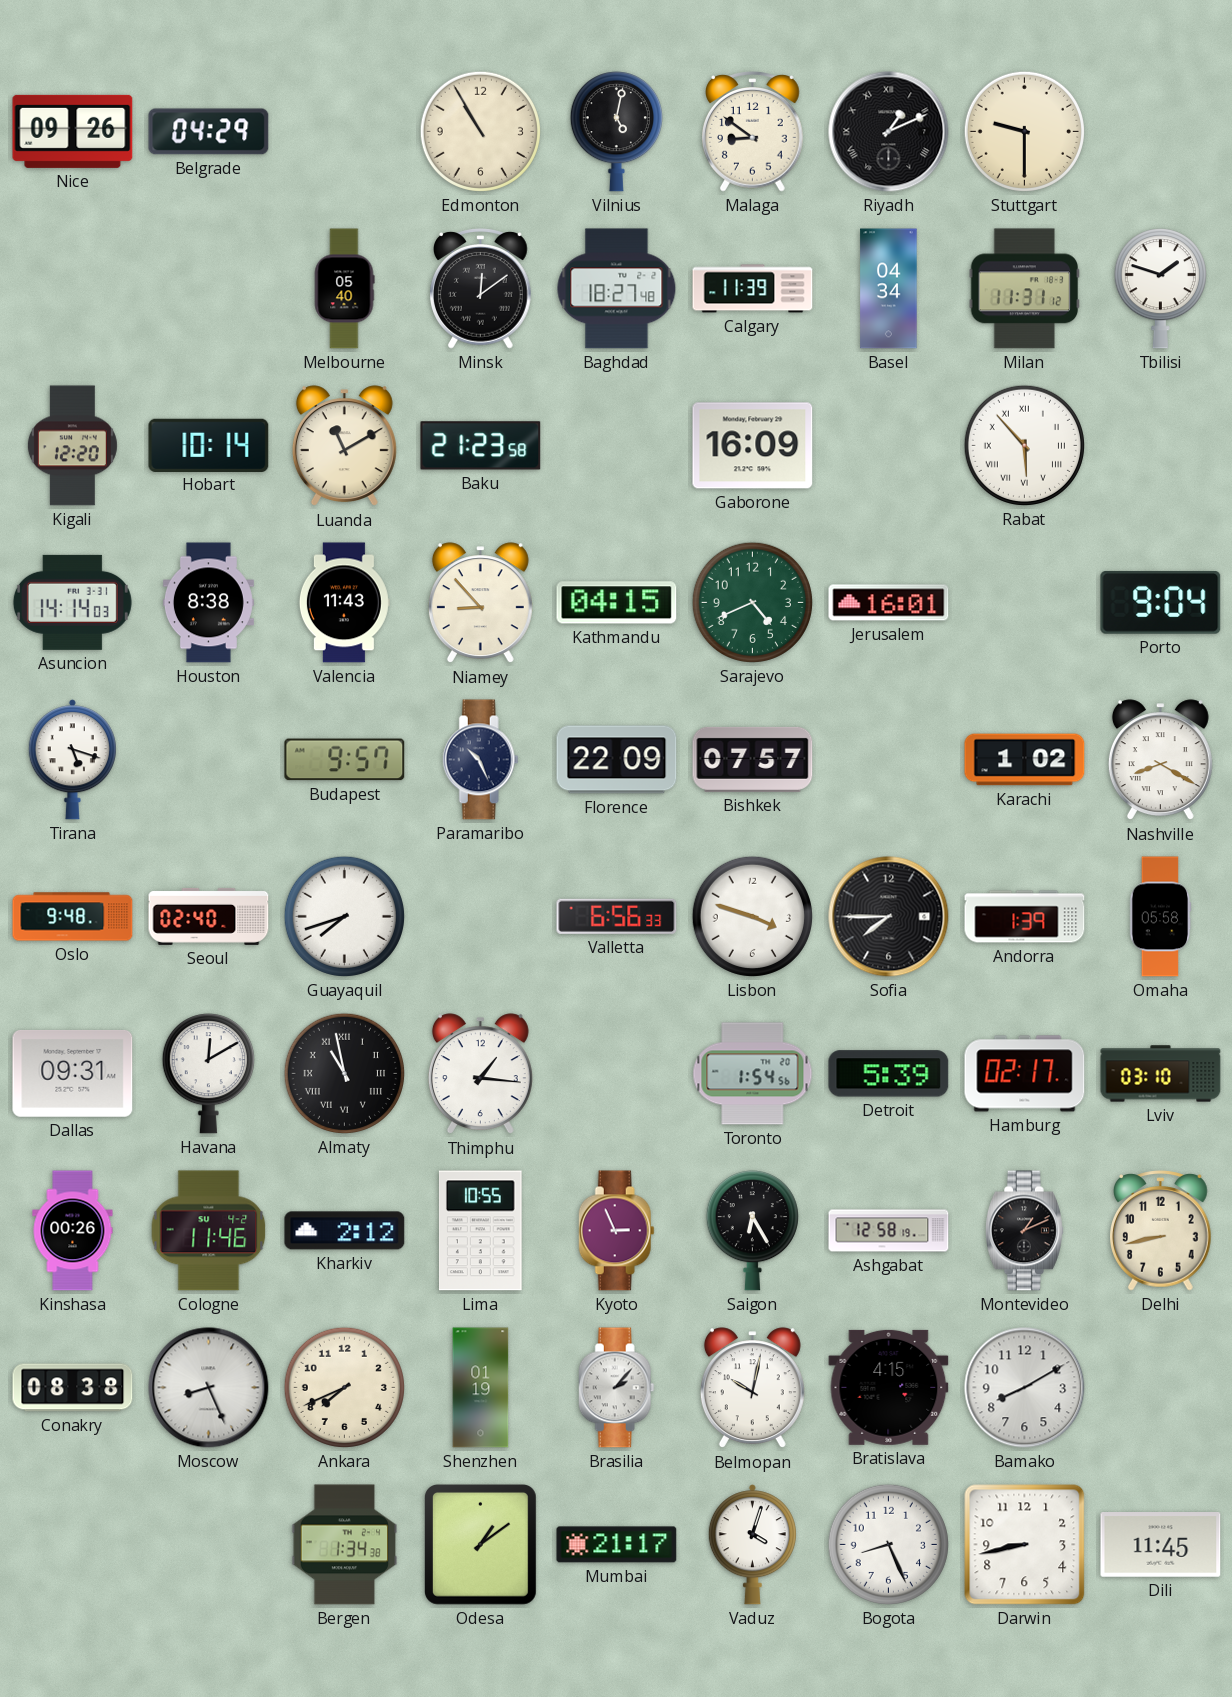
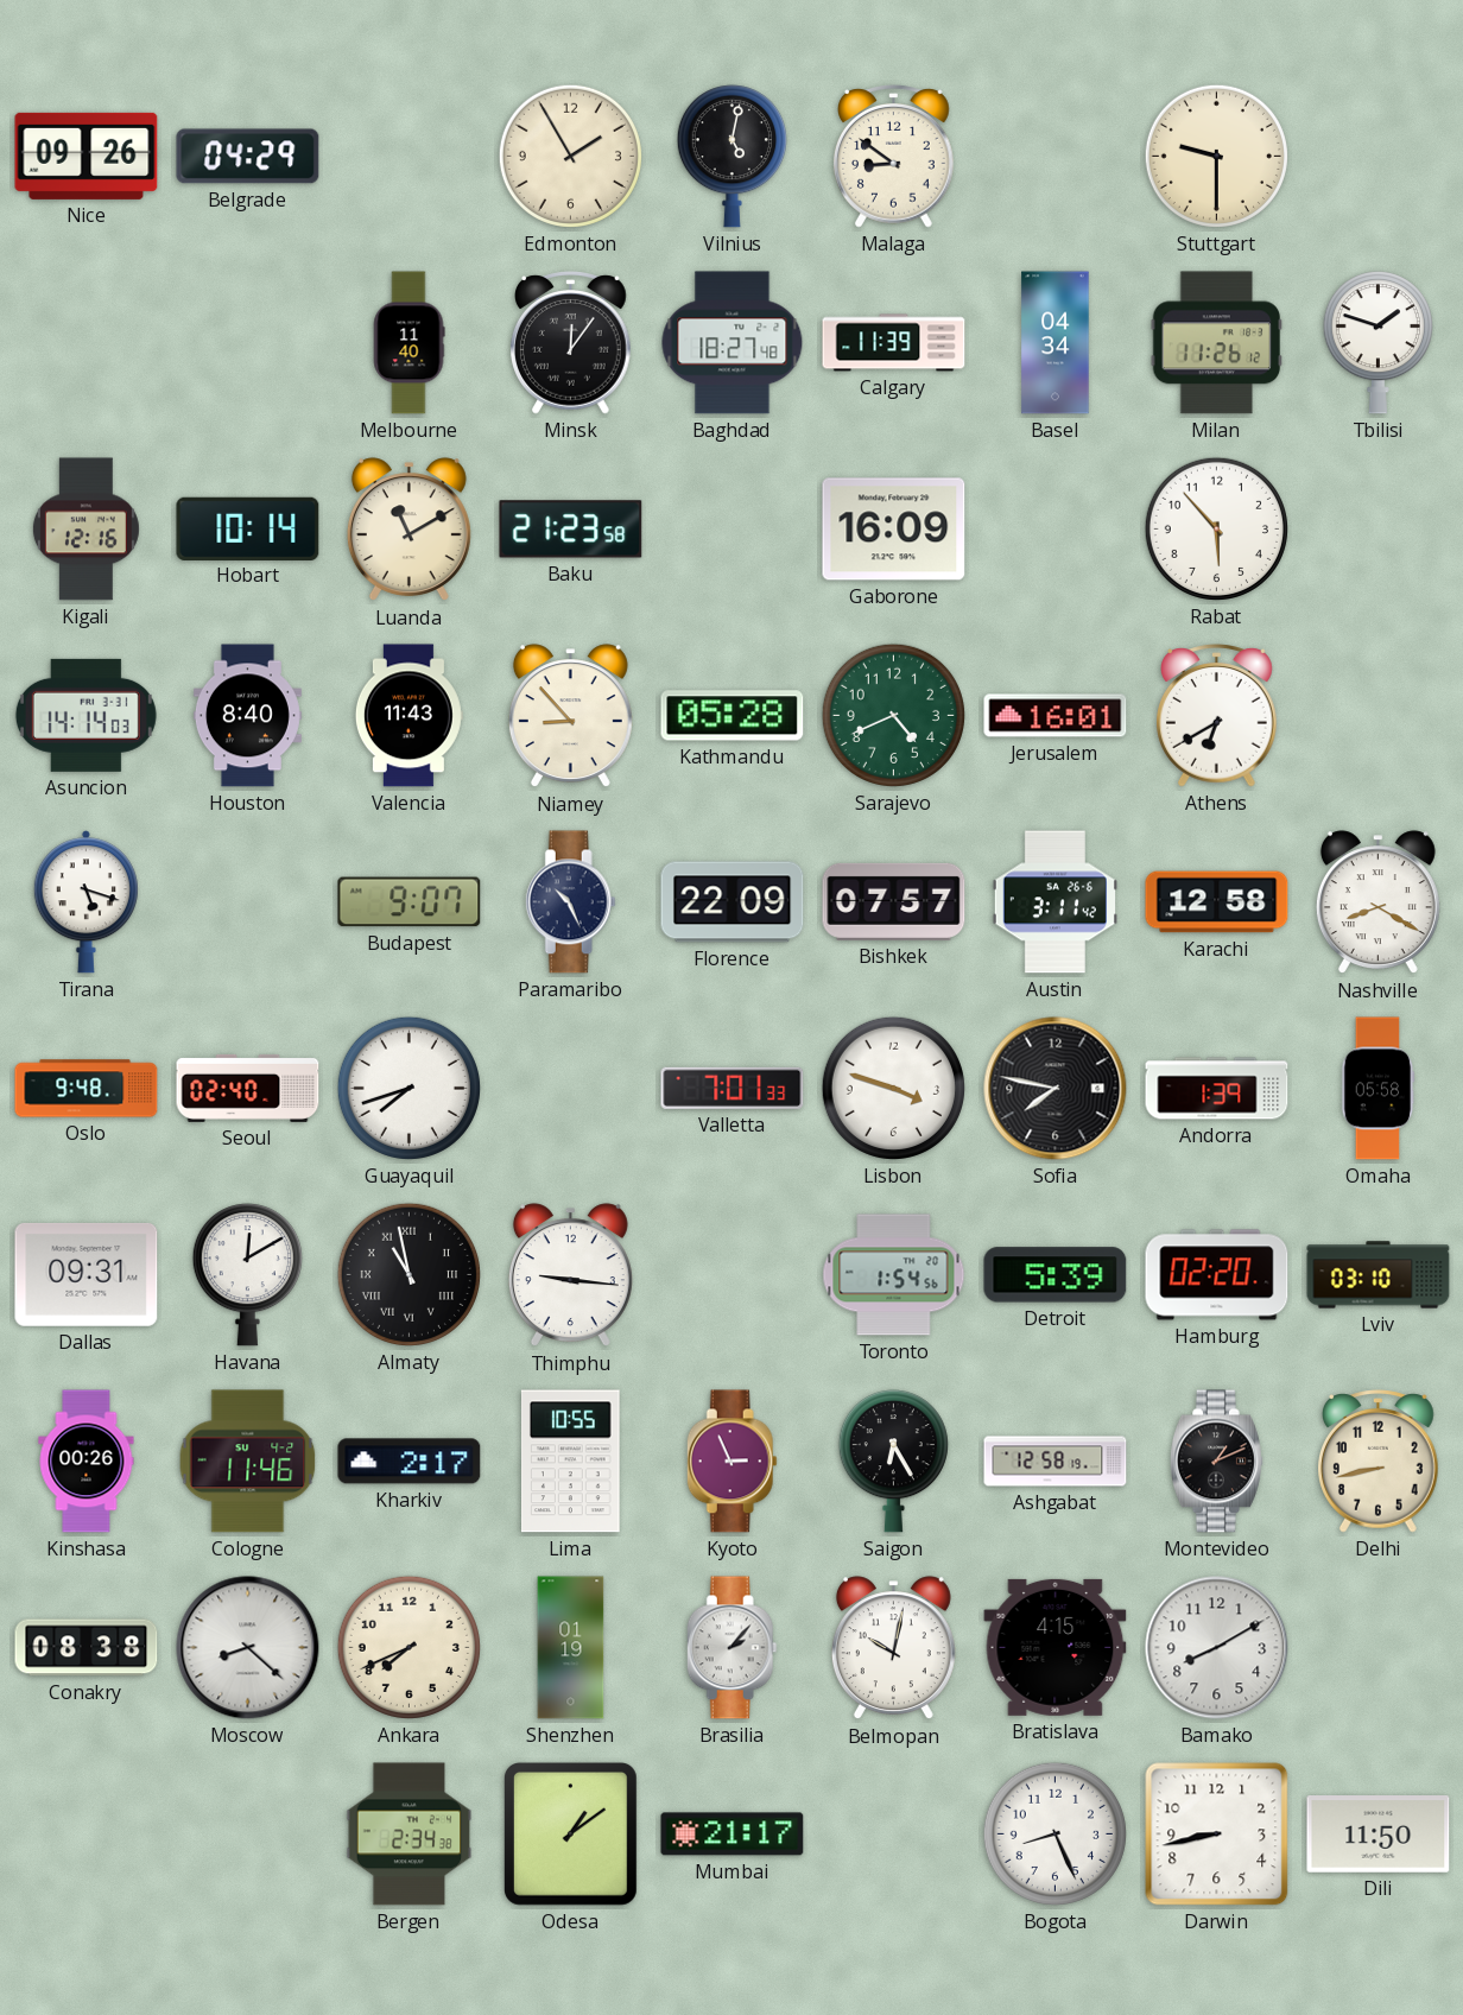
Edmonton: 10:55 -> 1:55
Riyadh: 1:11 -> none
Melbourne: 05:40 -> 11:40
Minsk: 12:09 -> 12:06
Milan: 11:31 -> 11:26
Kigali: 12:20 -> 12:16
Rabat numerals: Roman -> Arabic
Houston: 8:38 -> 8:40
Kathmandu: 04:15 -> 05:28
Athens: none -> 6:40
Porto: 9:04 -> none
Budapest: 9:57 -> 9:07
Austin: none -> 3:11
Karachi: 1:02 -> 12:58
Valletta: 6:56 -> 7:01
Sofia: 7:45 -> 7:47
Thimphu: 1:16 -> 9:16
Hamburg: 02:17 -> 02:20
Kharkiv: 2:12 -> 2:17
Moscow: 8:26 -> 8:22
Bergen: 1:34 -> 2:34
Vaduz: 4:03 -> none
Dili: 11:45 -> 11:50
